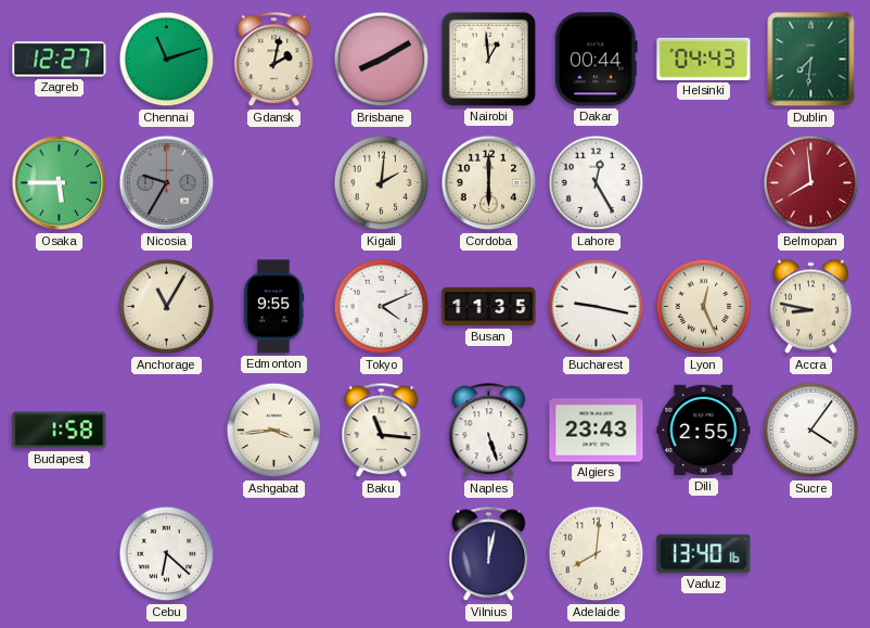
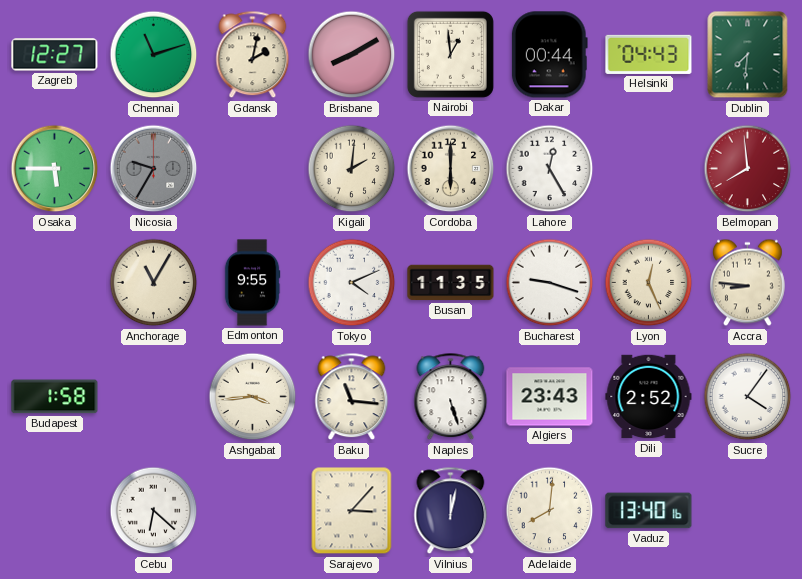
Bucharest: 9:17 -> 9:18
Accra: 8:47 -> 8:46
Dili: 2:55 -> 2:52
Sarajevo: none -> 3:07
